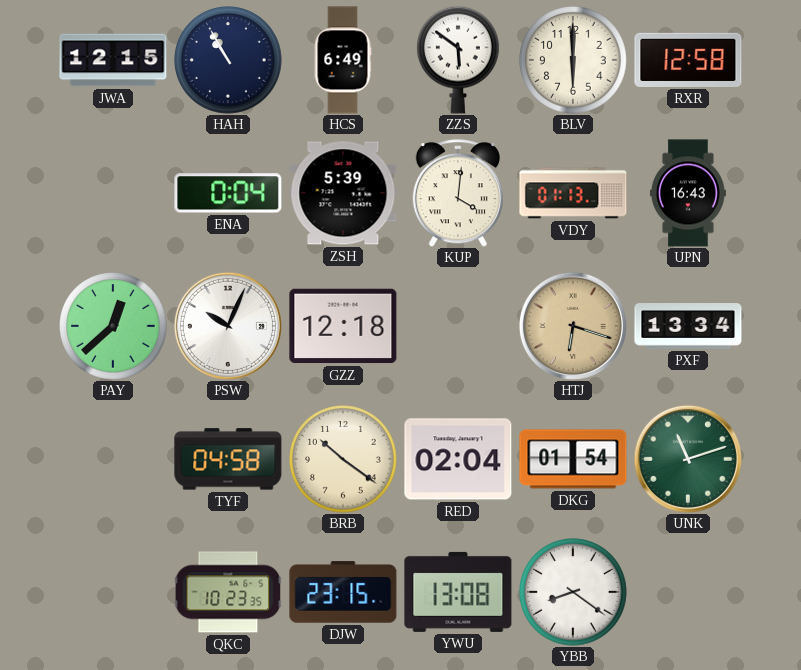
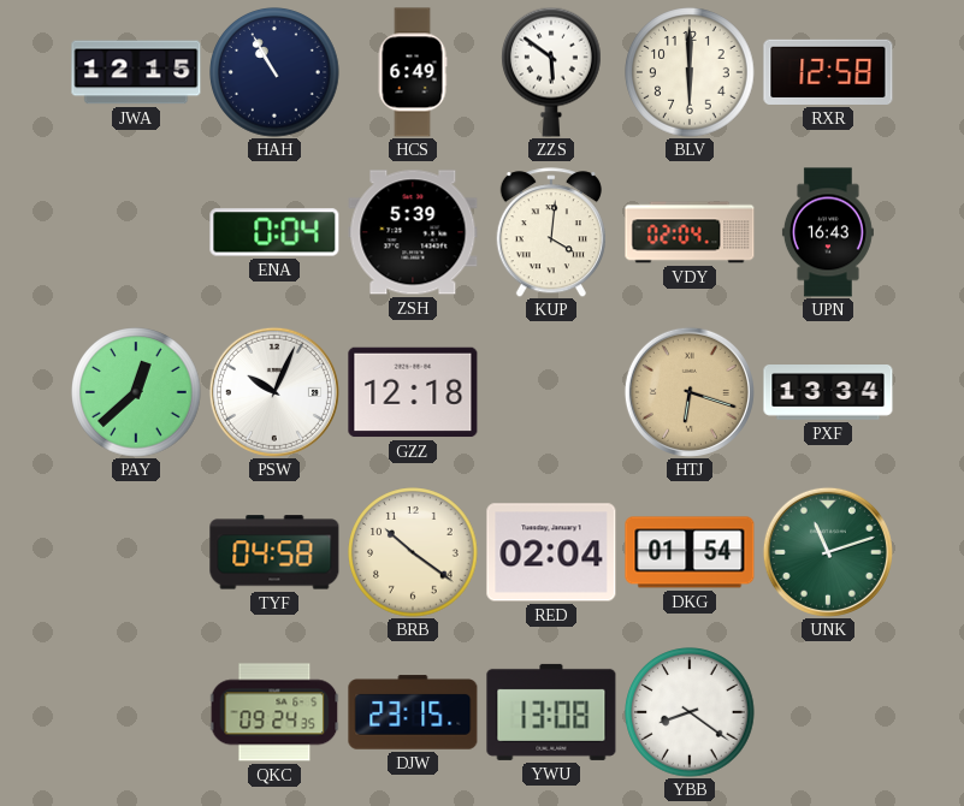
VDY: 01:13 -> 02:04
QKC: 10:23 -> 09:24
